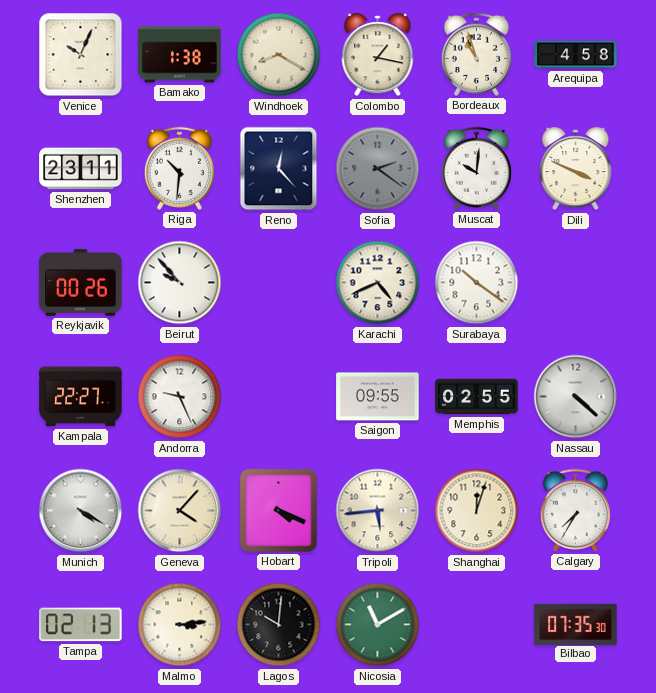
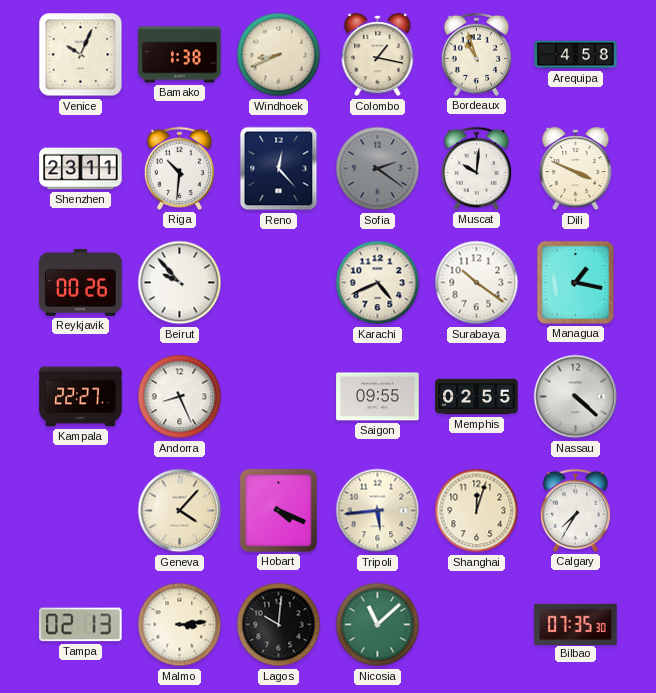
Windhoek: 8:20 -> 8:41
Managua: none -> 1:17
Andorra: 9:26 -> 8:26
Munich: 4:20 -> none
Nicosia: 11:10 -> 11:08
